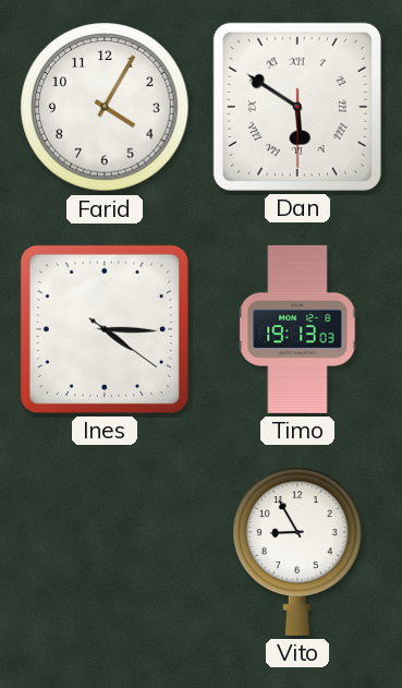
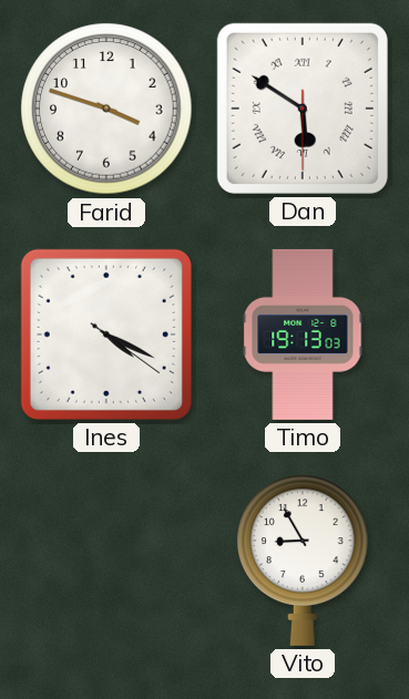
Farid: 4:05 -> 3:48
Ines: 4:15 -> 4:19
